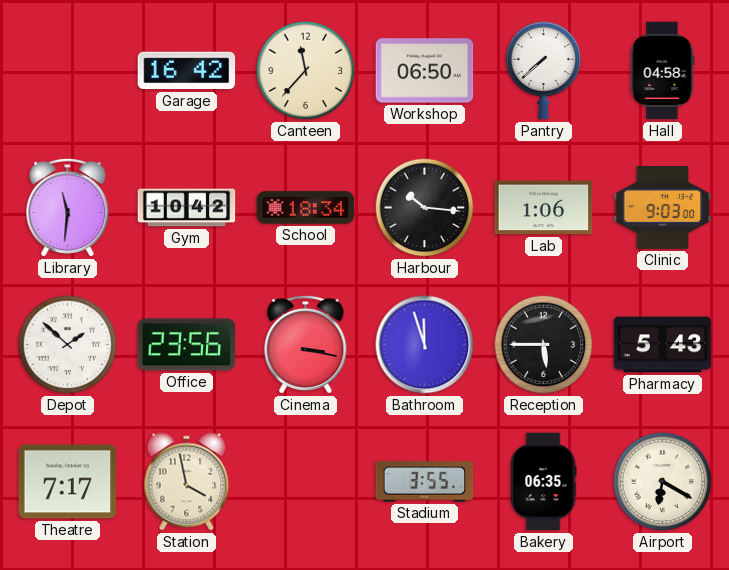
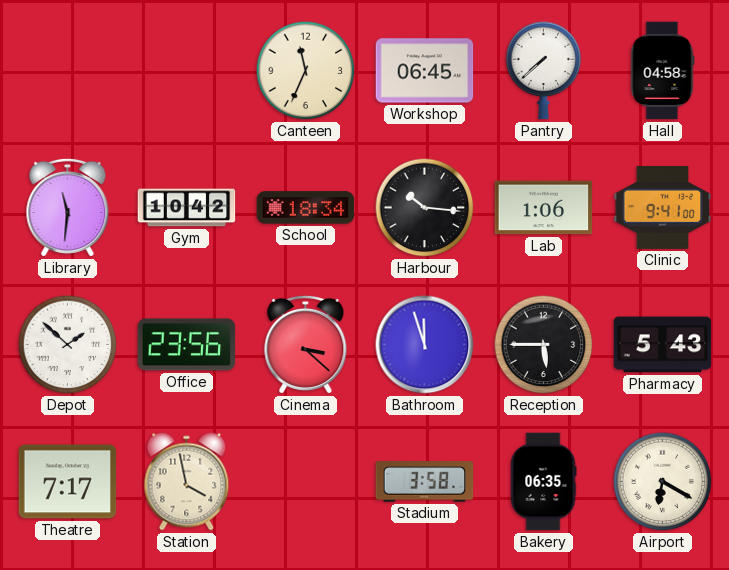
Garage: 16:42 -> none
Canteen: 11:37 -> 11:34
Workshop: 06:50 -> 06:45
Clinic: 9:03 -> 9:41
Cinema: 3:17 -> 3:22
Stadium: 3:55 -> 3:58
